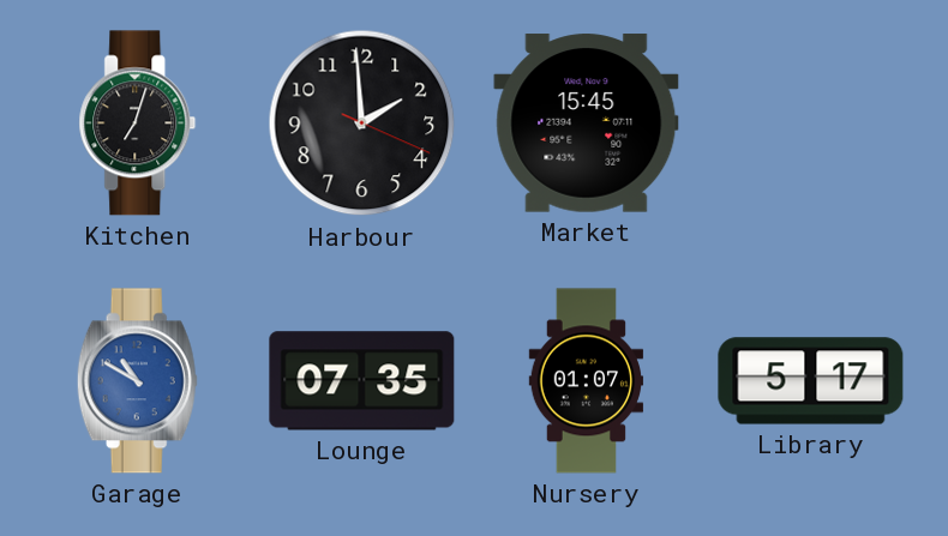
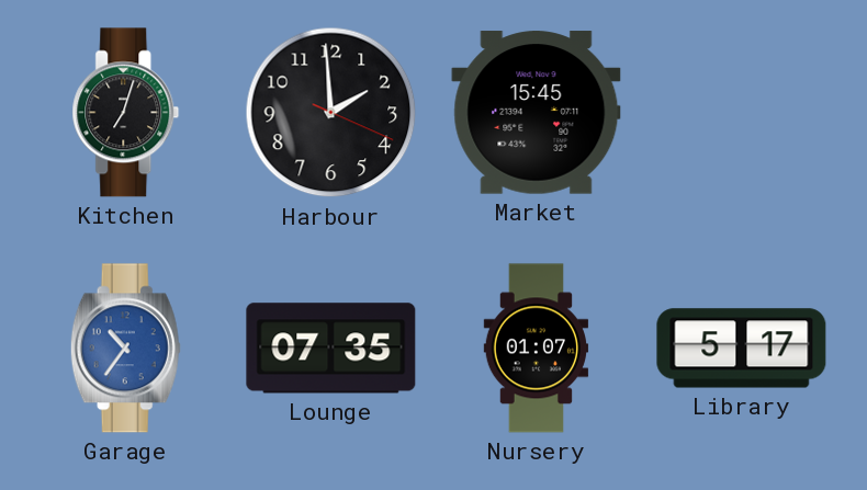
Garage: 10:50 -> 10:36
